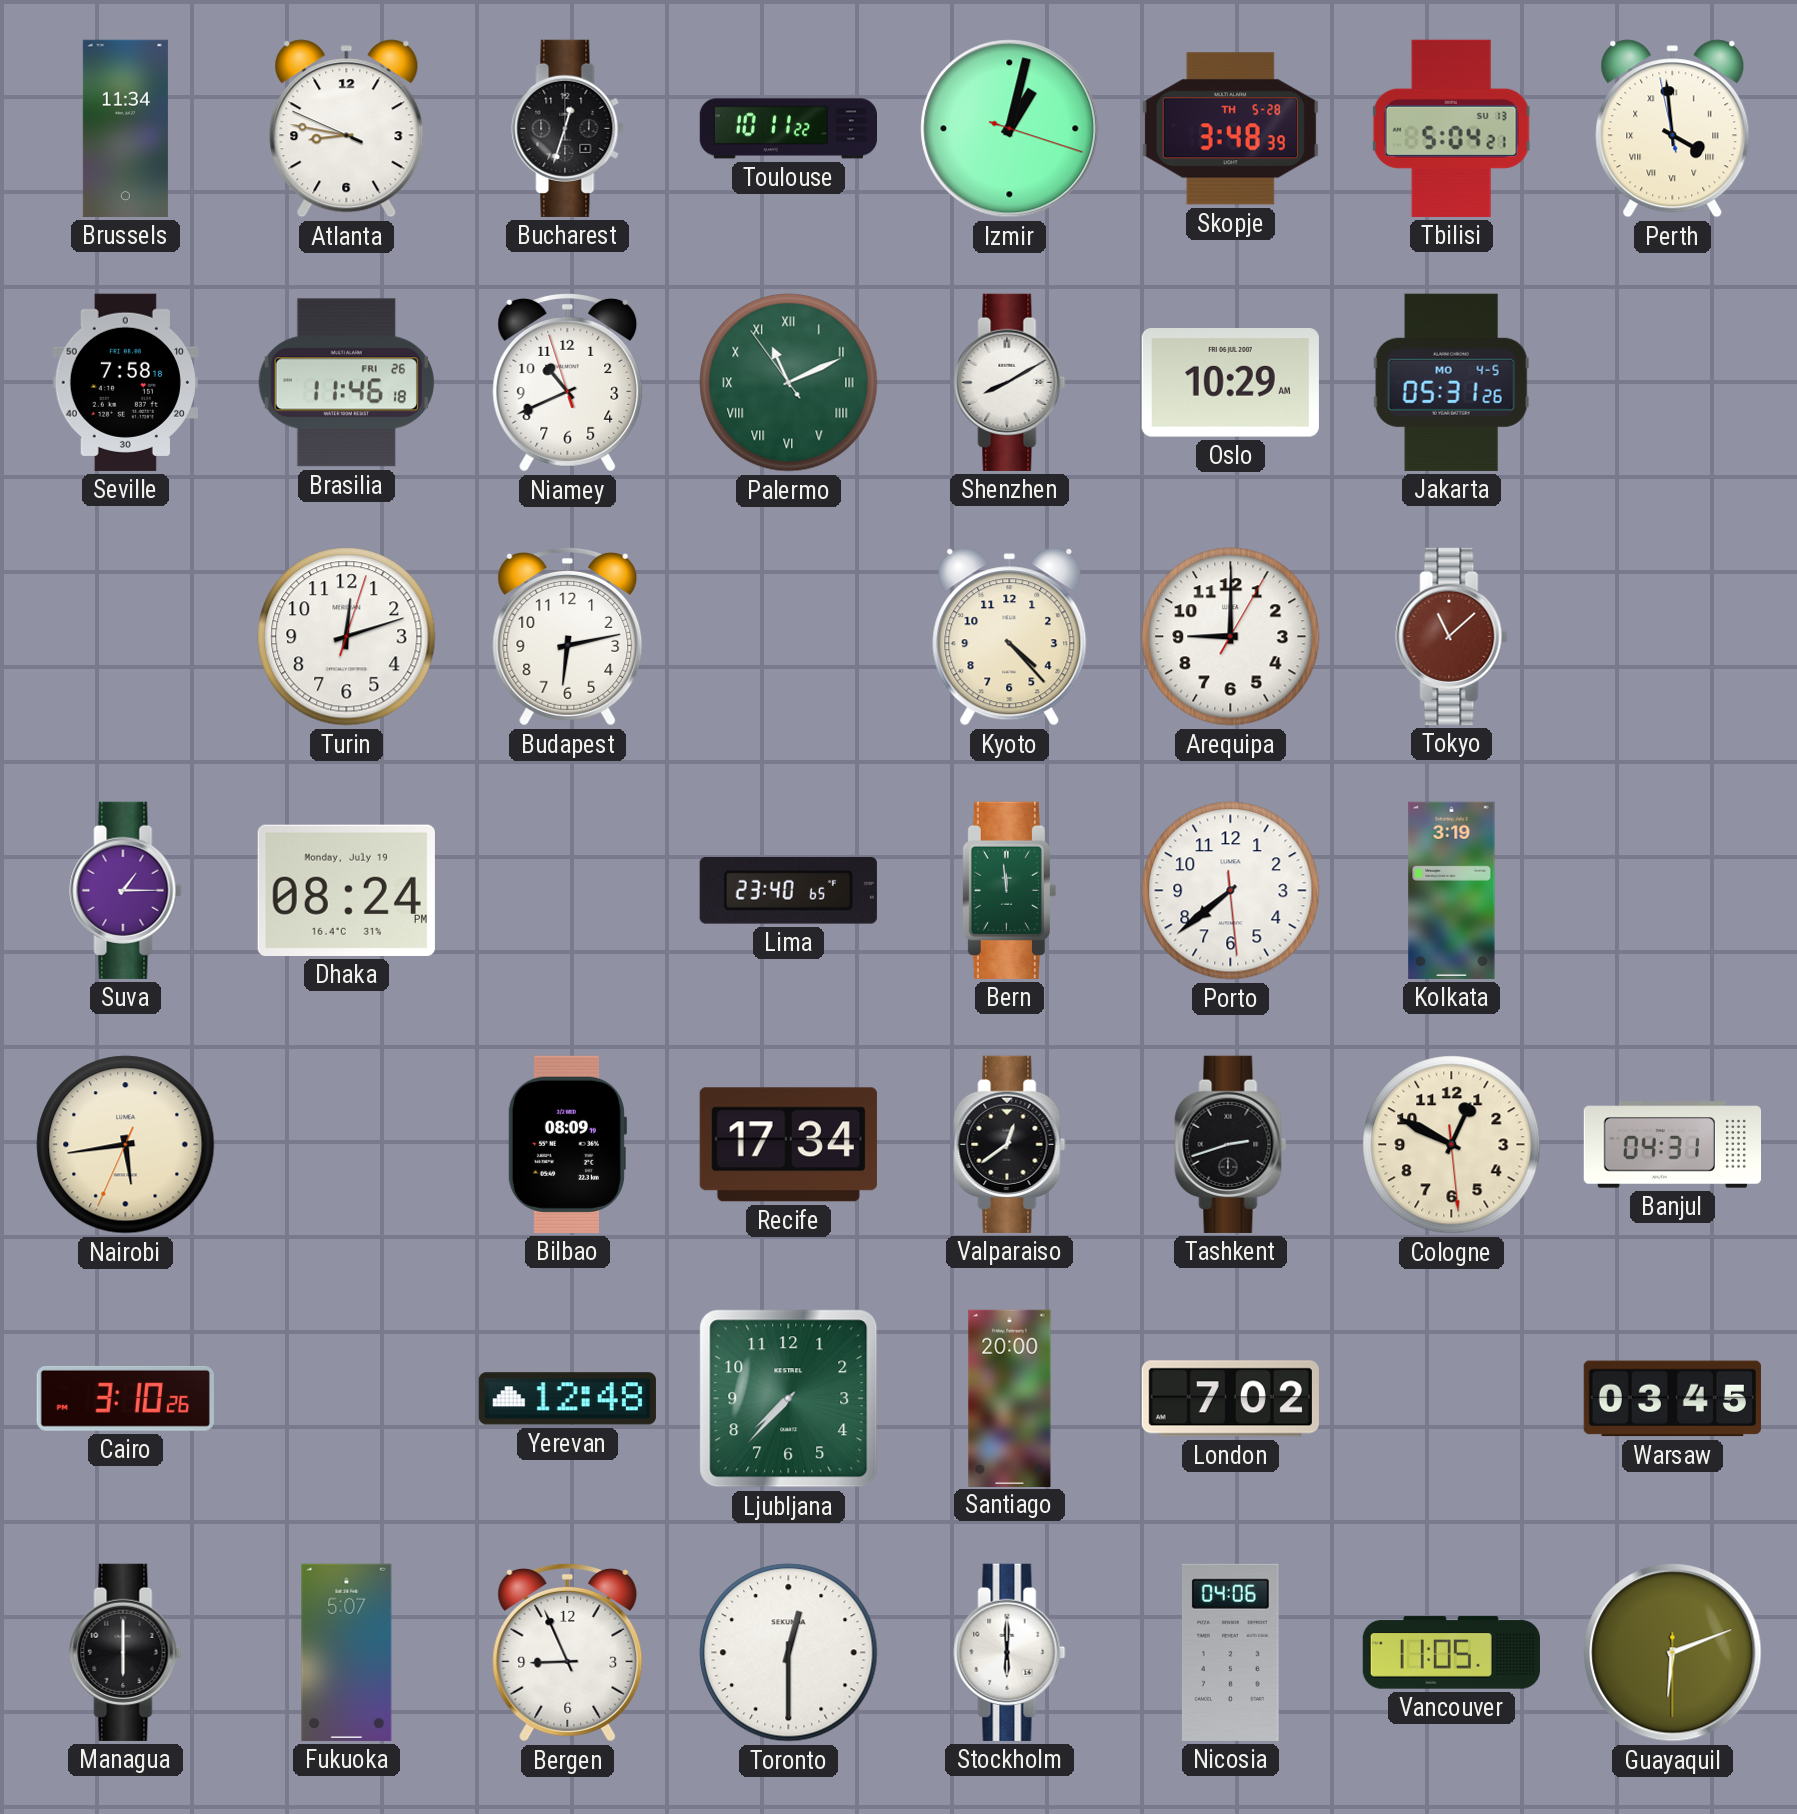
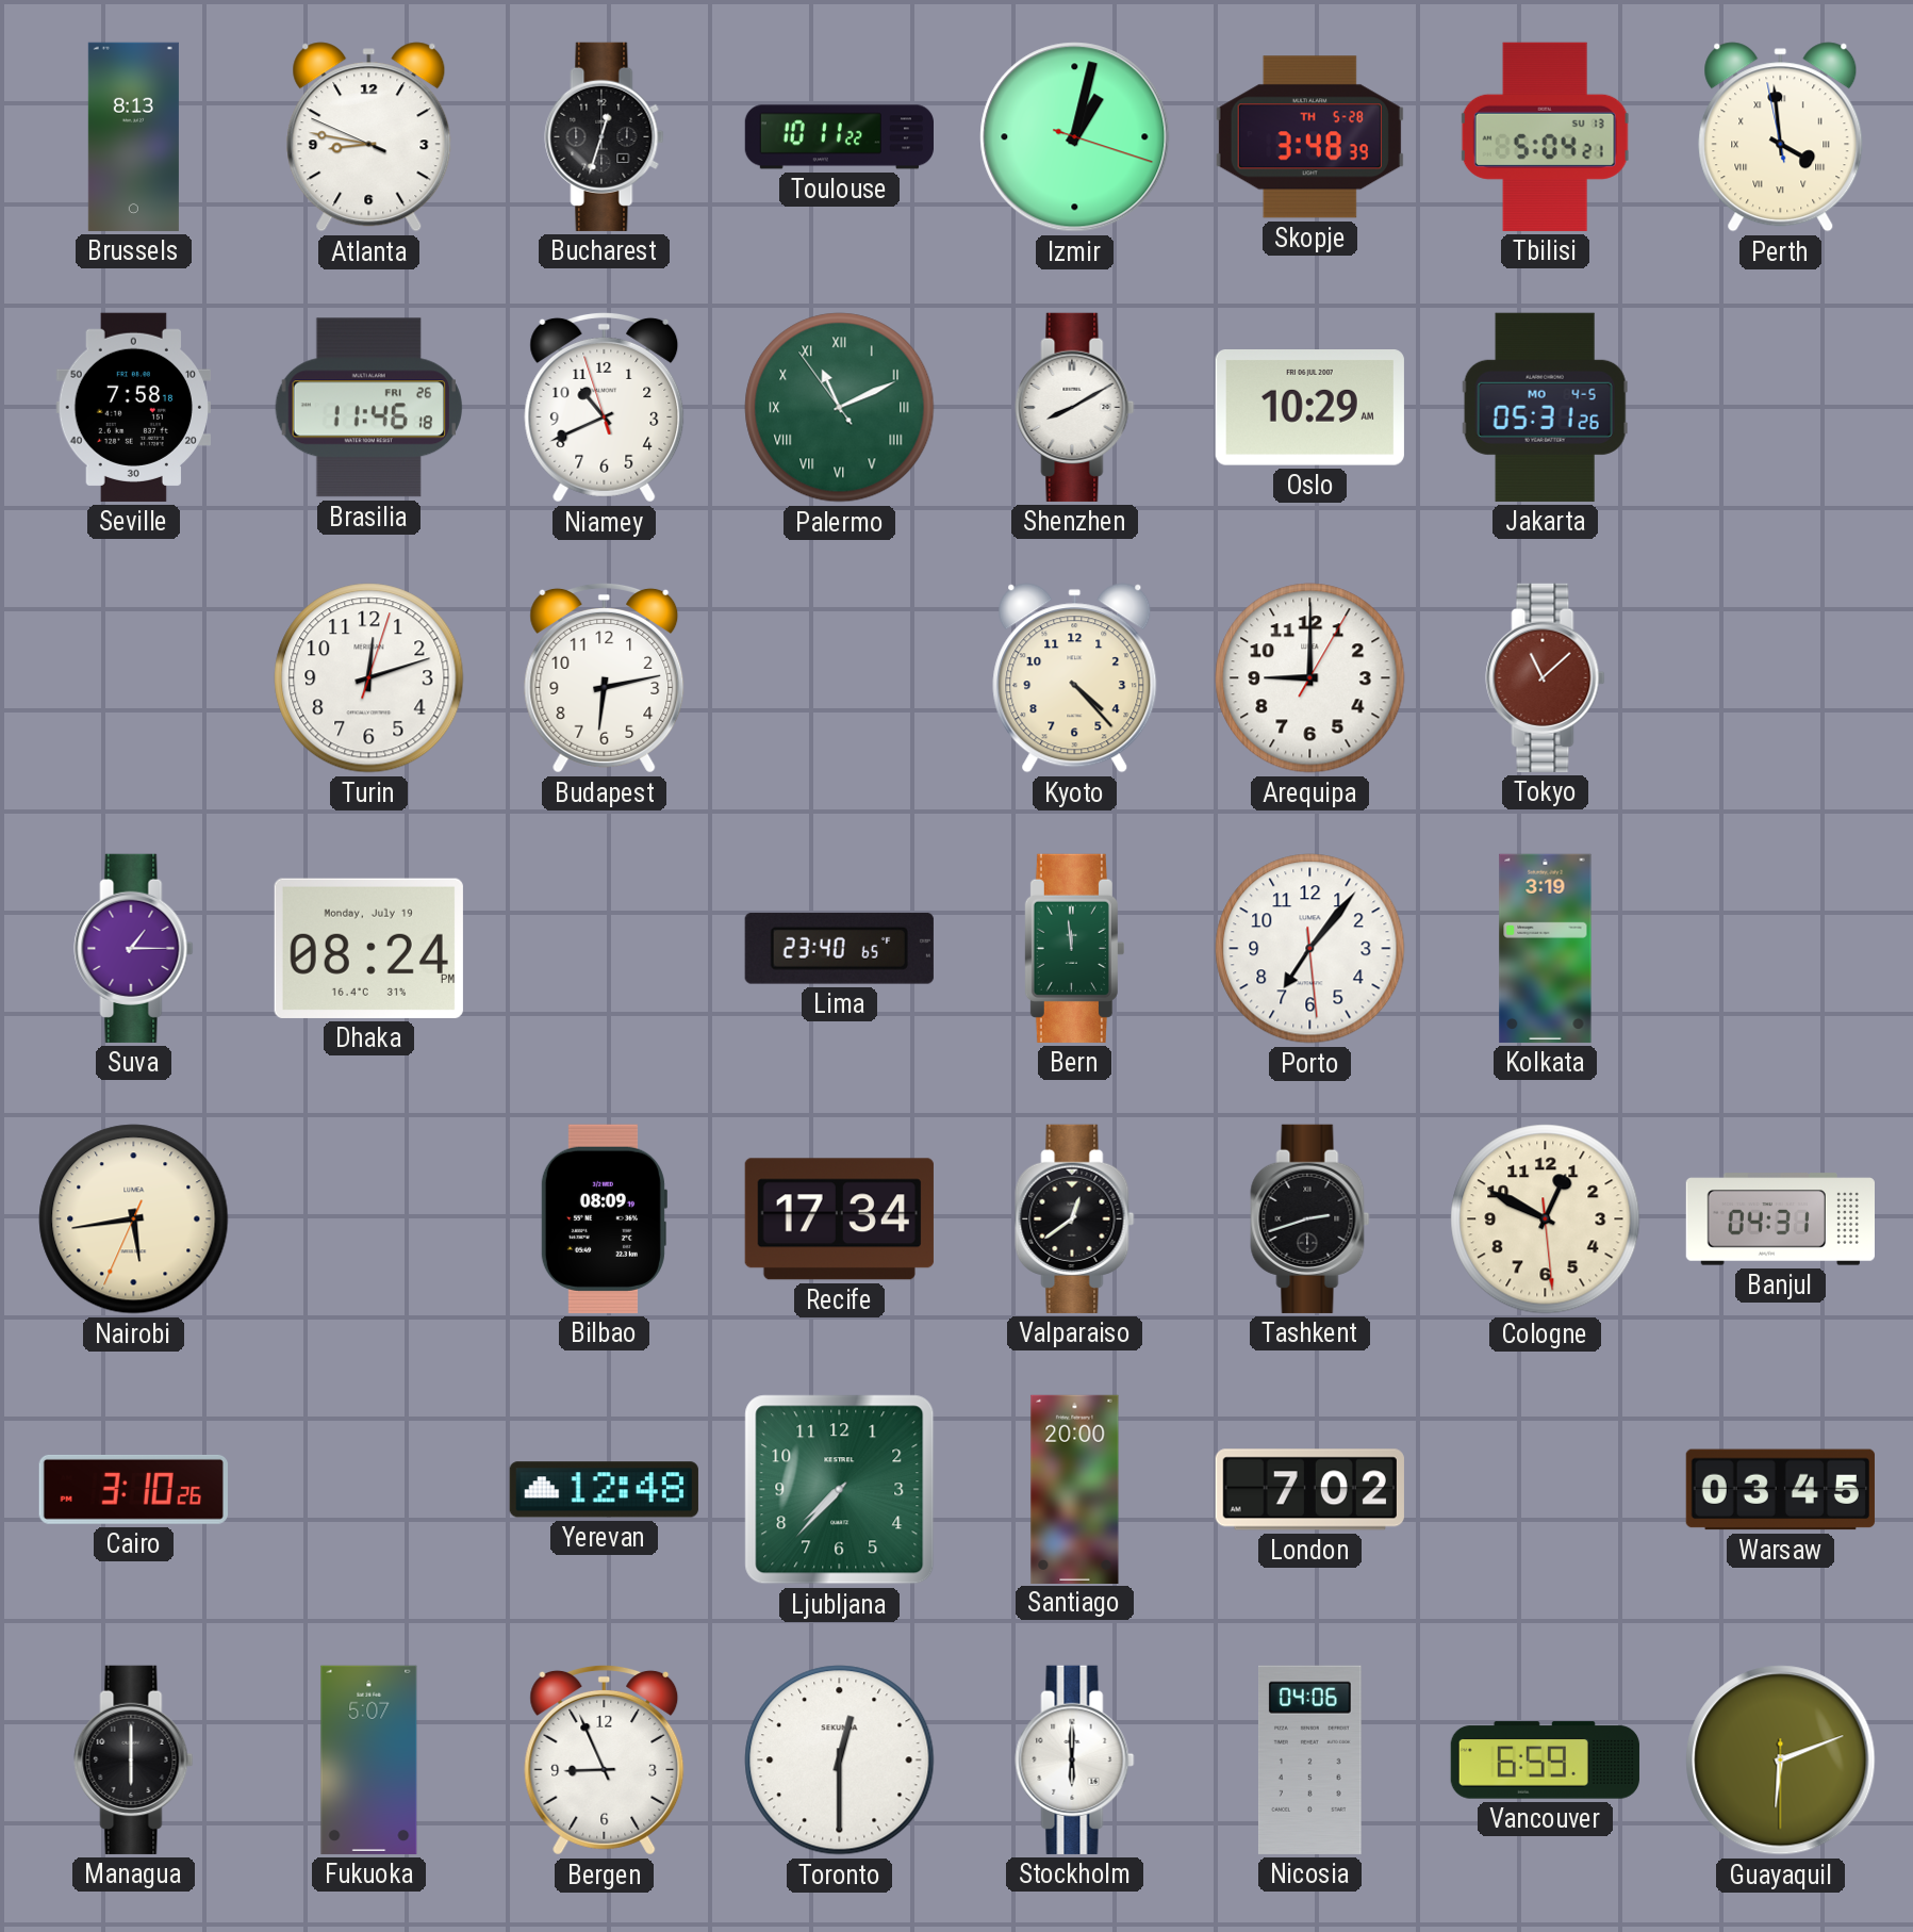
Brussels: 11:34 -> 8:13
Porto: 7:38 -> 7:06
Vancouver: 11:05 -> 6:59
